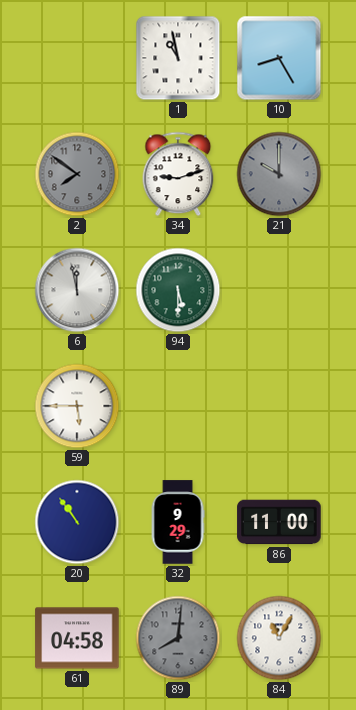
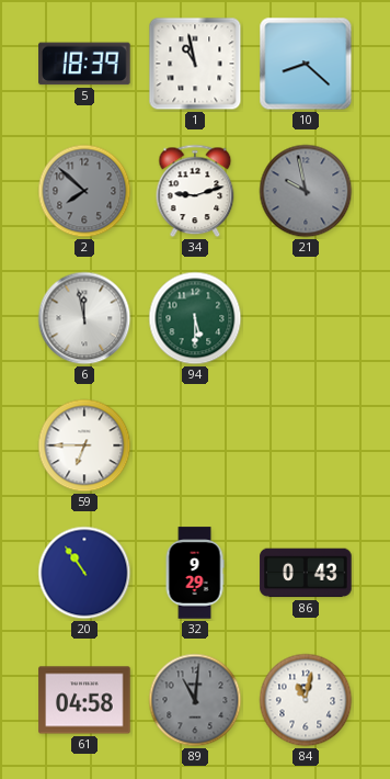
5: none -> 18:39
10: 8:25 -> 8:22
2: 7:51 -> 7:52
21: 10:00 -> 9:58
59: 5:45 -> 6:45
86: 11:00 -> 0:43
89: 8:01 -> 11:01
84: 11:05 -> 11:02
